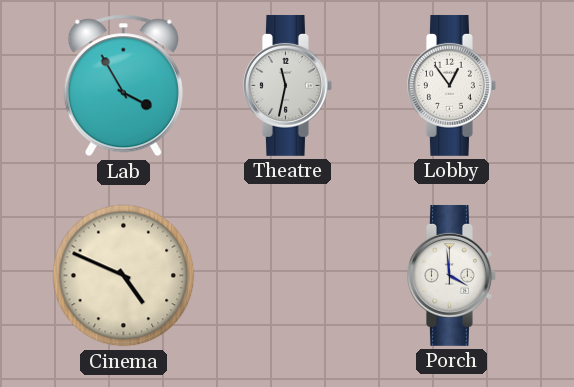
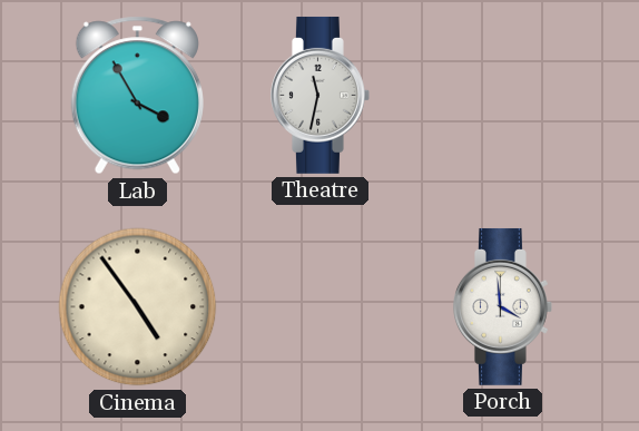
Lobby: 12:54 -> none
Cinema: 4:49 -> 4:54
